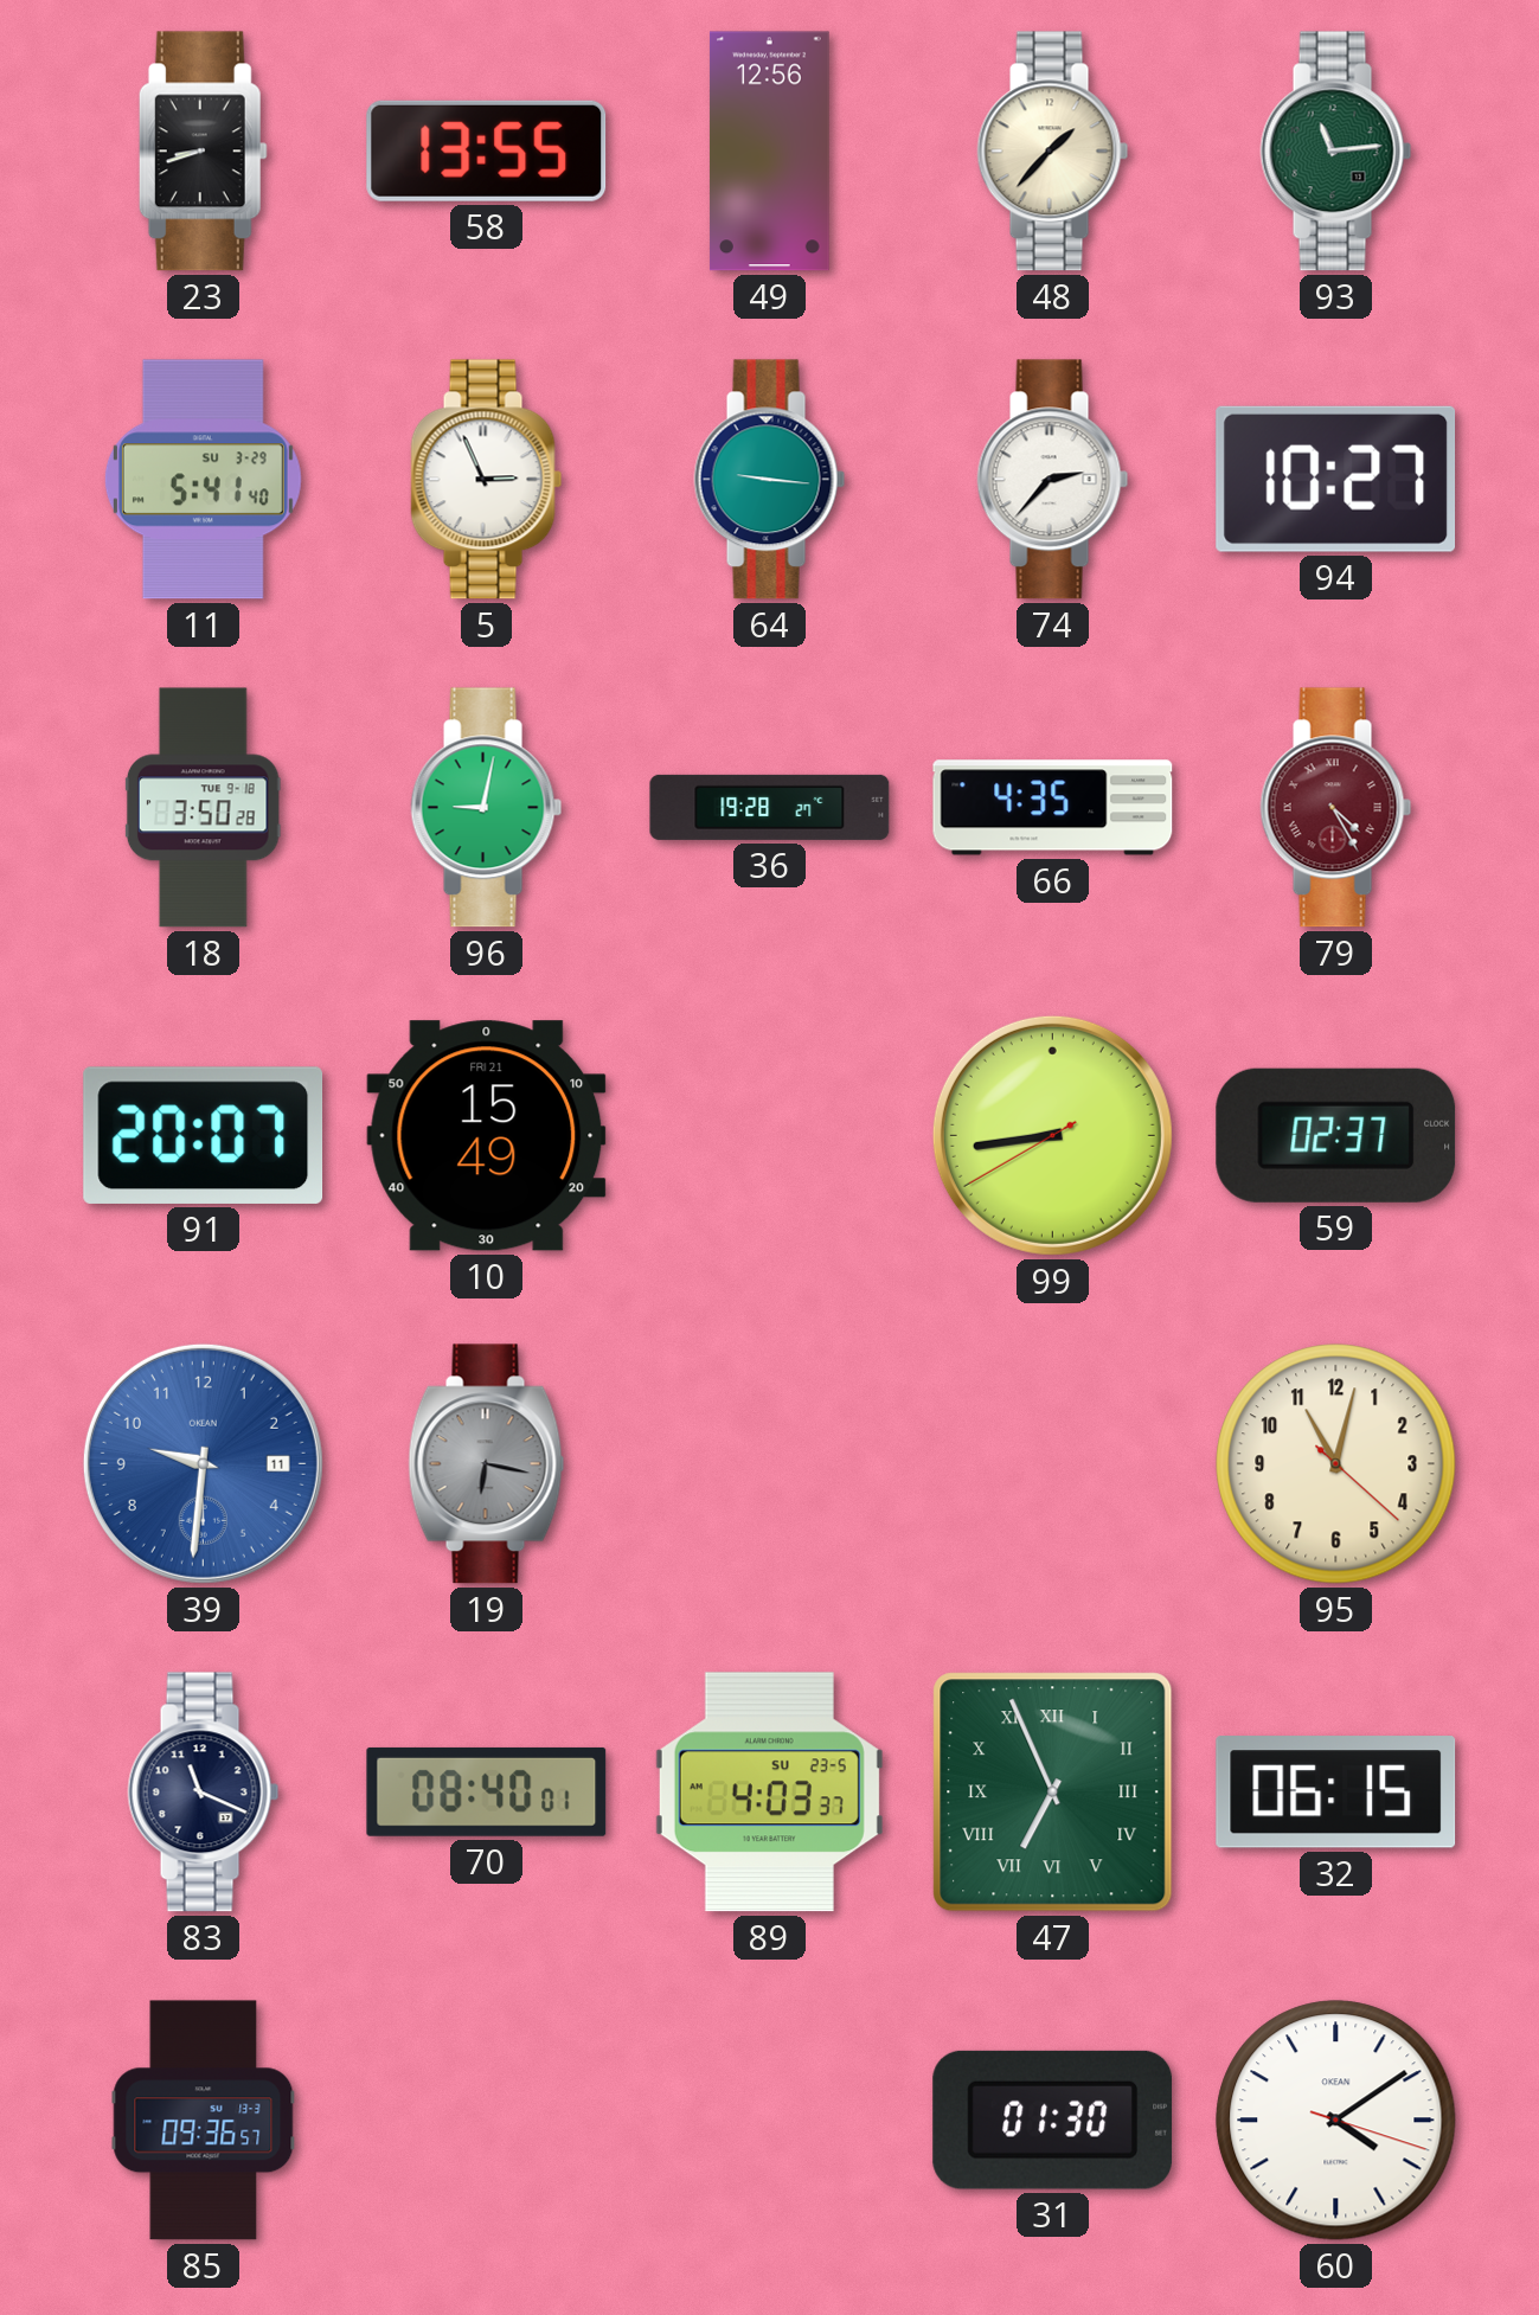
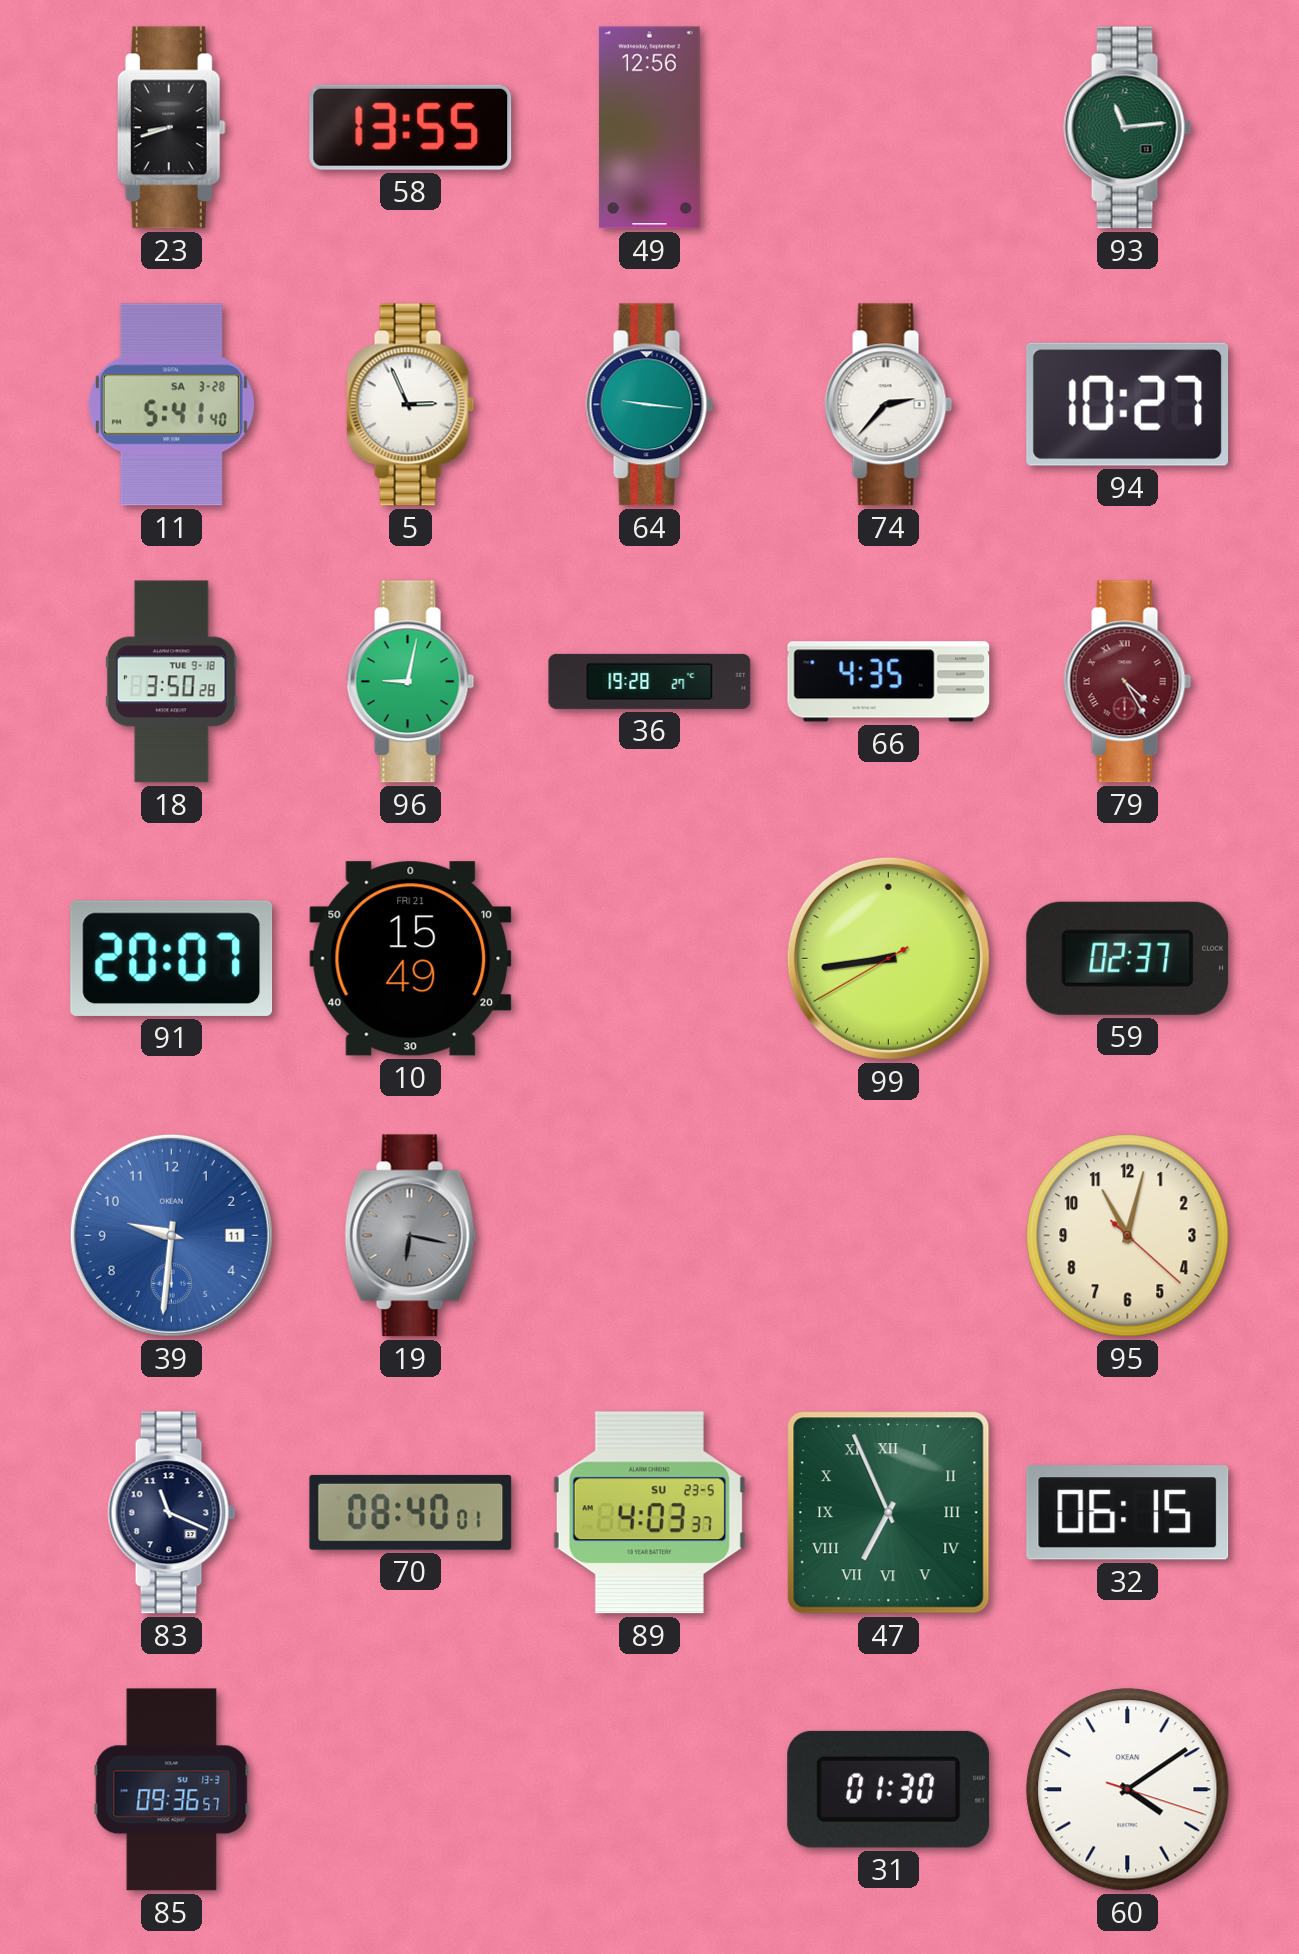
48: 1:37 -> none
11 date: SU 3-29 -> SA 3-28
